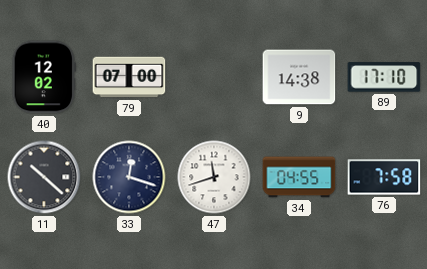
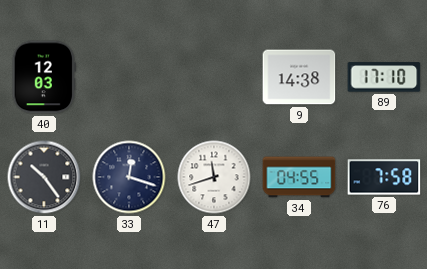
40: 12:02 -> 12:03
79: 07:00 -> none
11: 10:22 -> 10:24
